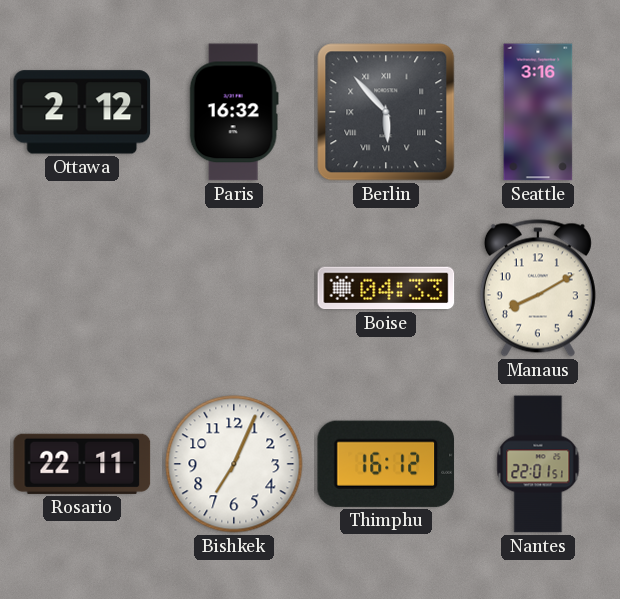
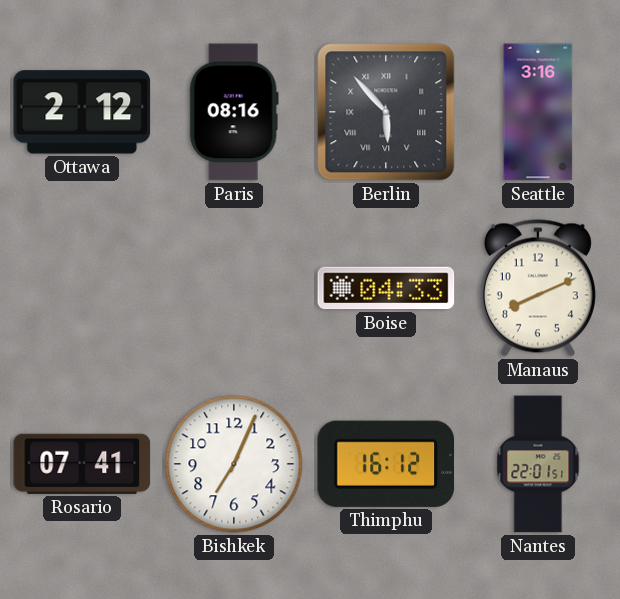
Paris: 16:32 -> 08:16
Manaus: 8:10 -> 8:11
Rosario: 22:11 -> 07:41
